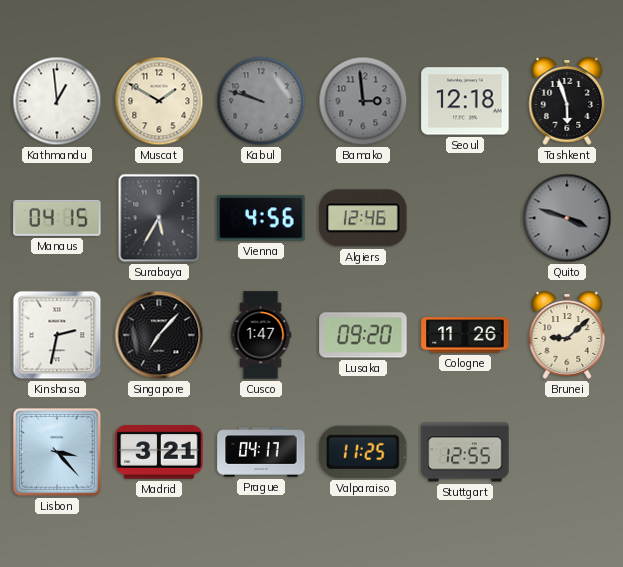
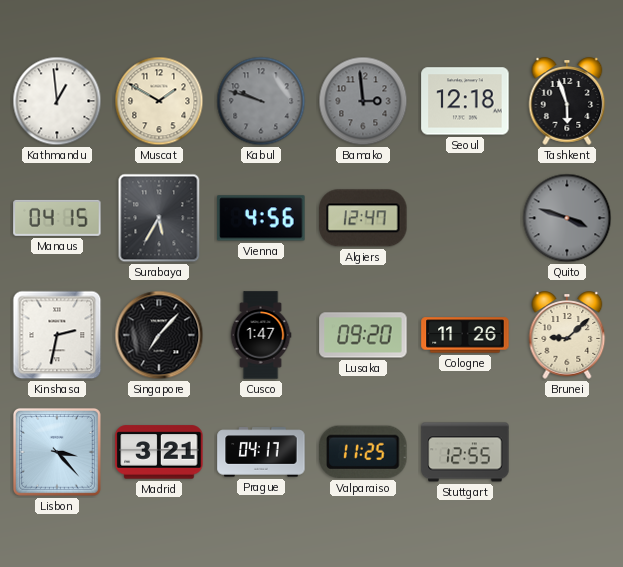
Algiers: 12:46 -> 12:47
